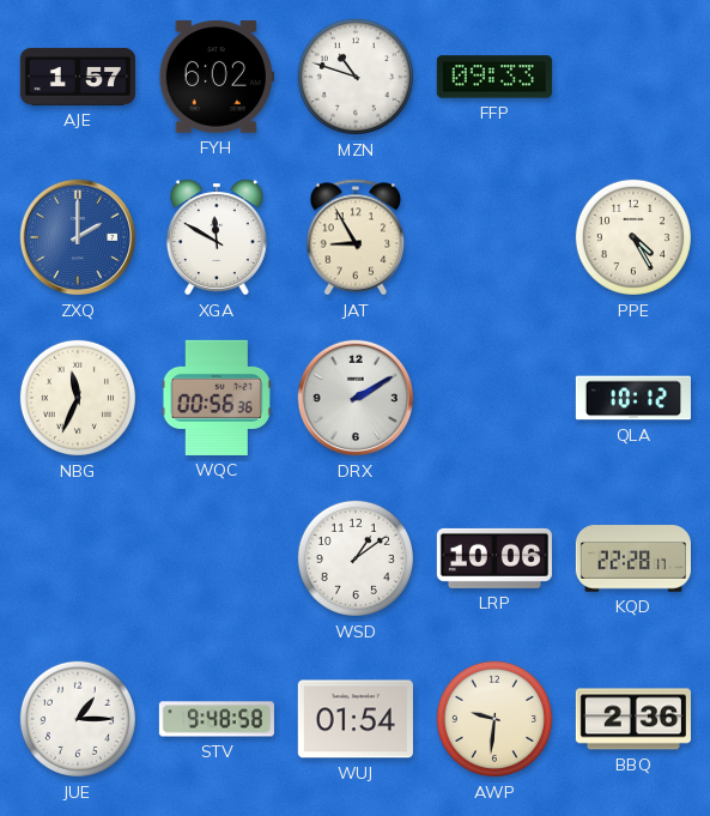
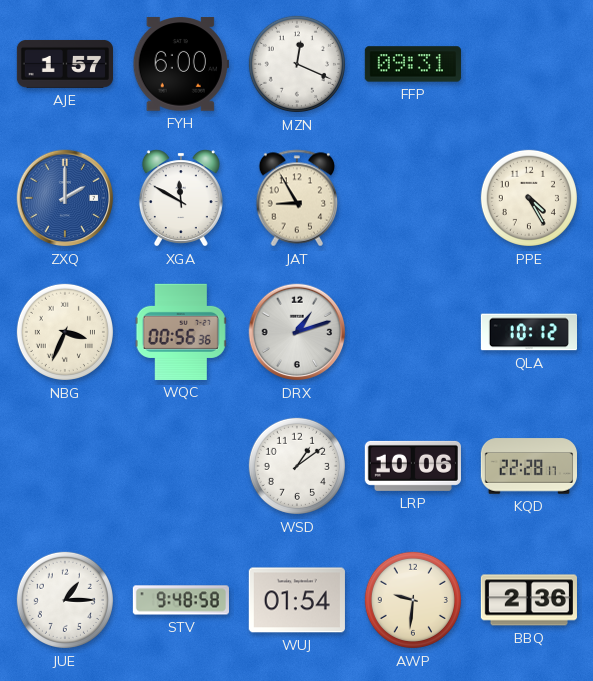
FYH: 6:02 -> 6:00
MZN: 10:48 -> 12:19
FFP: 09:33 -> 09:31
NBG: 11:34 -> 3:34
DRX: 2:10 -> 1:12
